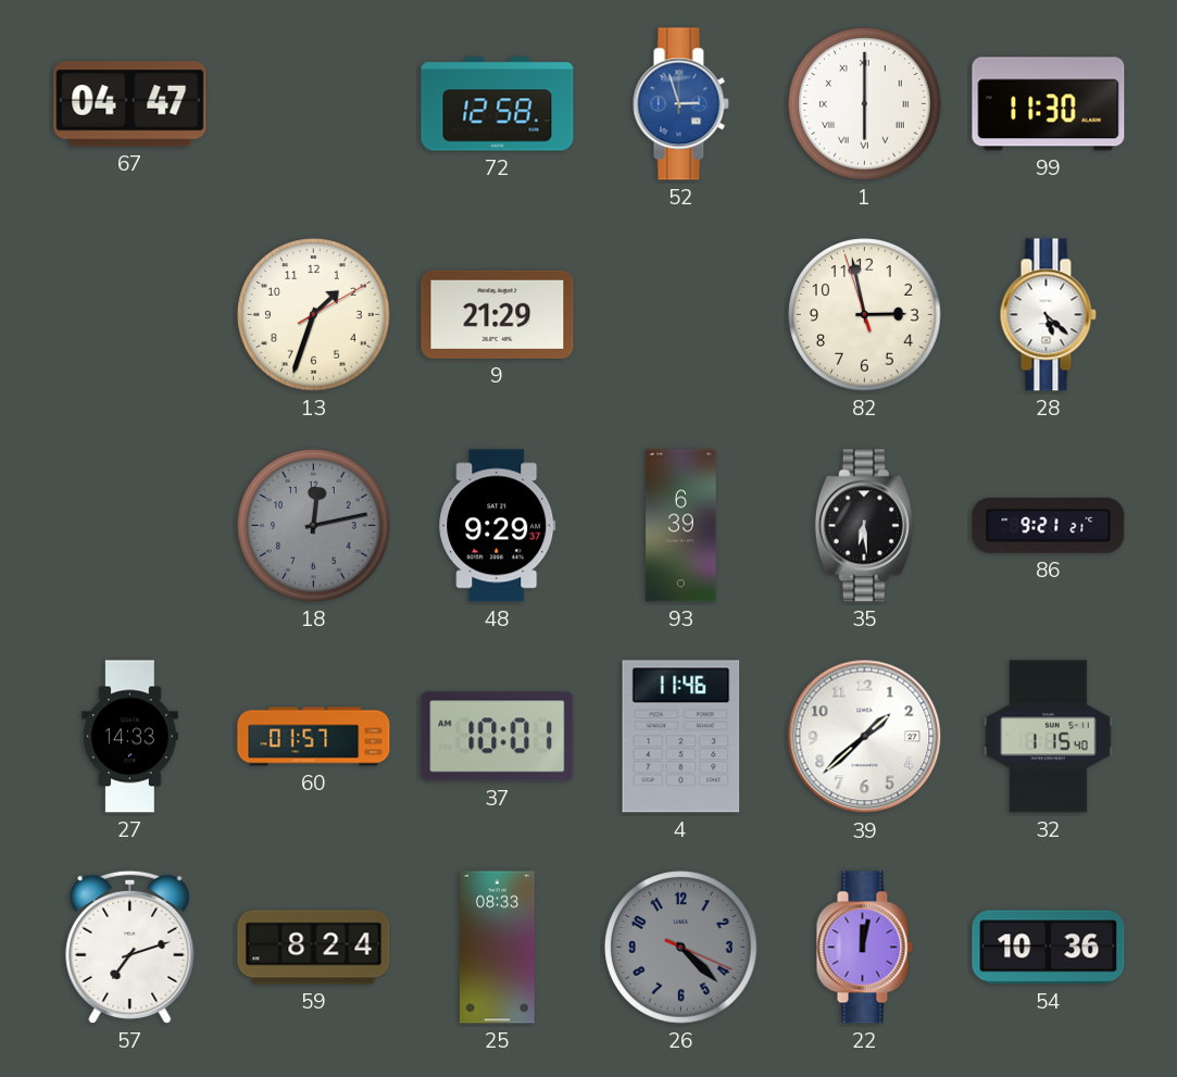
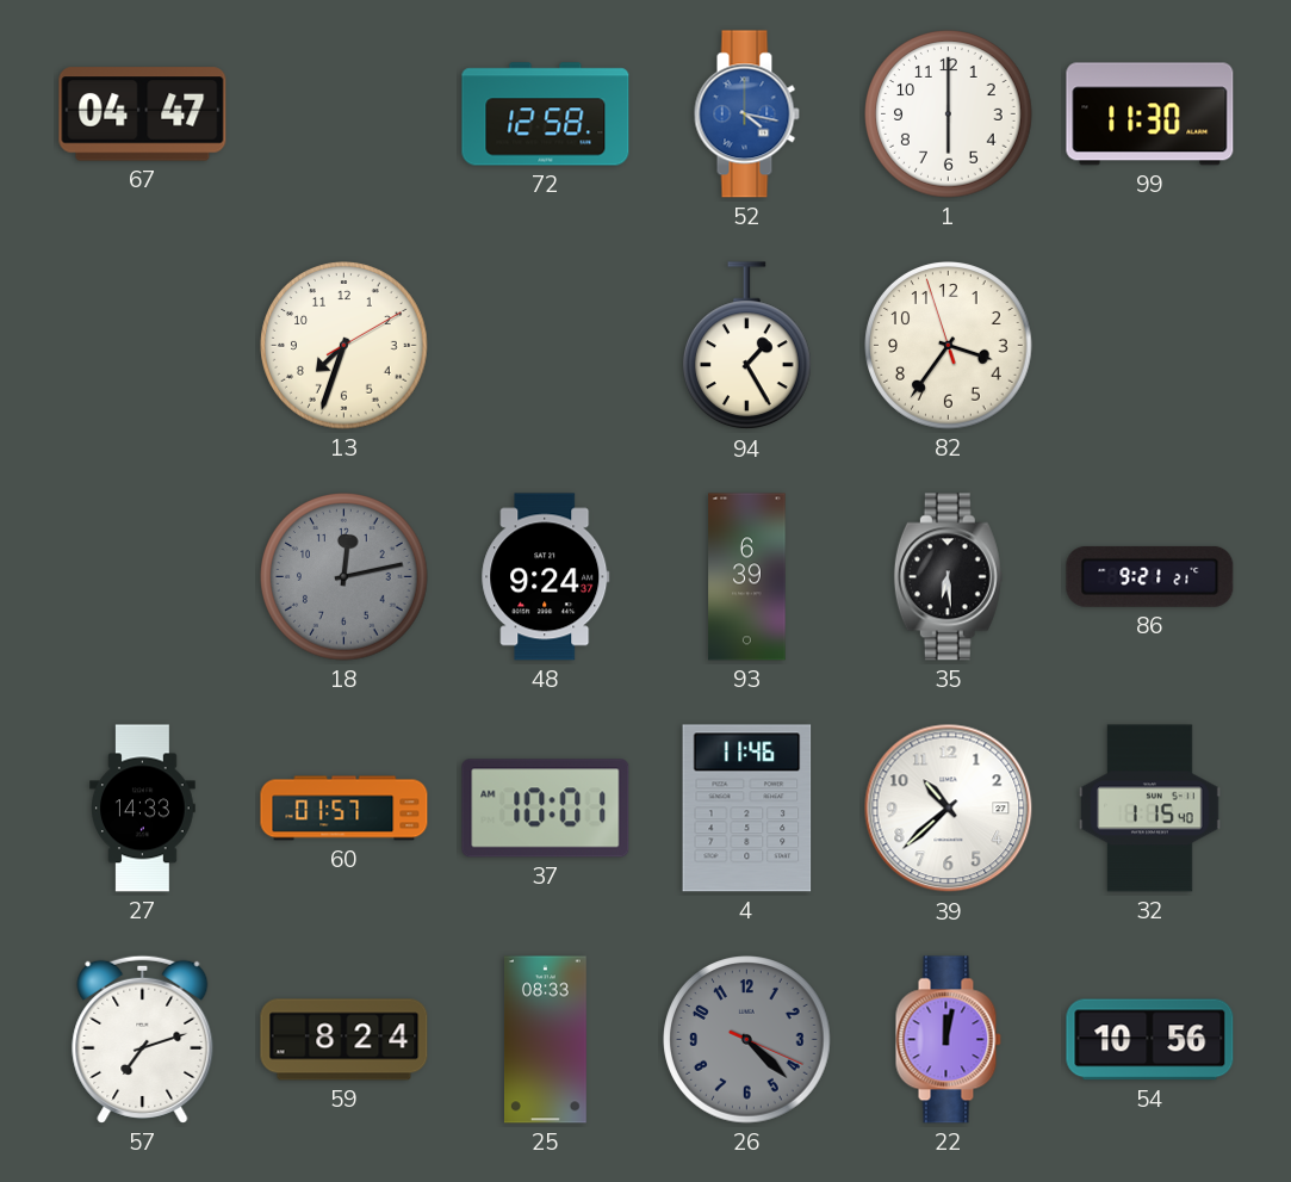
52: 2:57 -> 4:17
1 numerals: Roman -> Arabic
13: 1:33 -> 7:33
9: 21:29 -> none
94: none -> 1:25
82: 2:57 -> 3:35
28: 5:22 -> none
48: 9:29 -> 9:24
39: 1:38 -> 10:38
54: 10:36 -> 10:56
